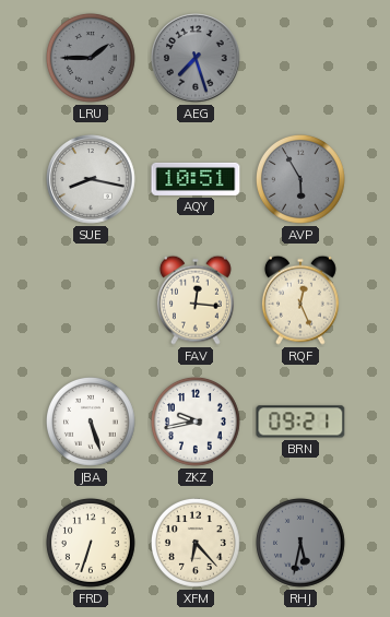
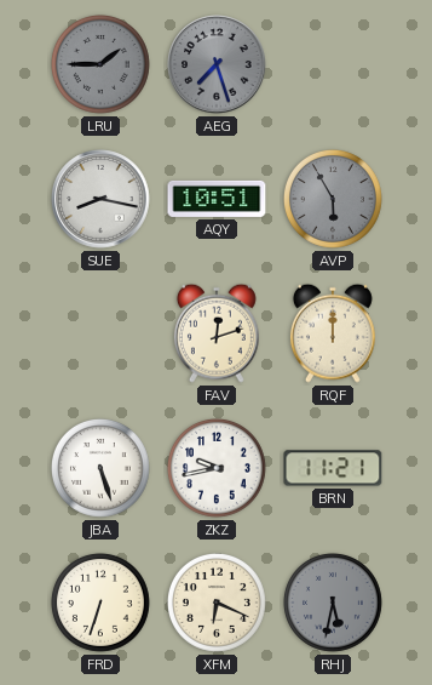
FAV: 12:16 -> 12:12
RQF: 12:26 -> 12:00
BRN: 09:21 -> 11:21
XFM: 6:23 -> 6:19
